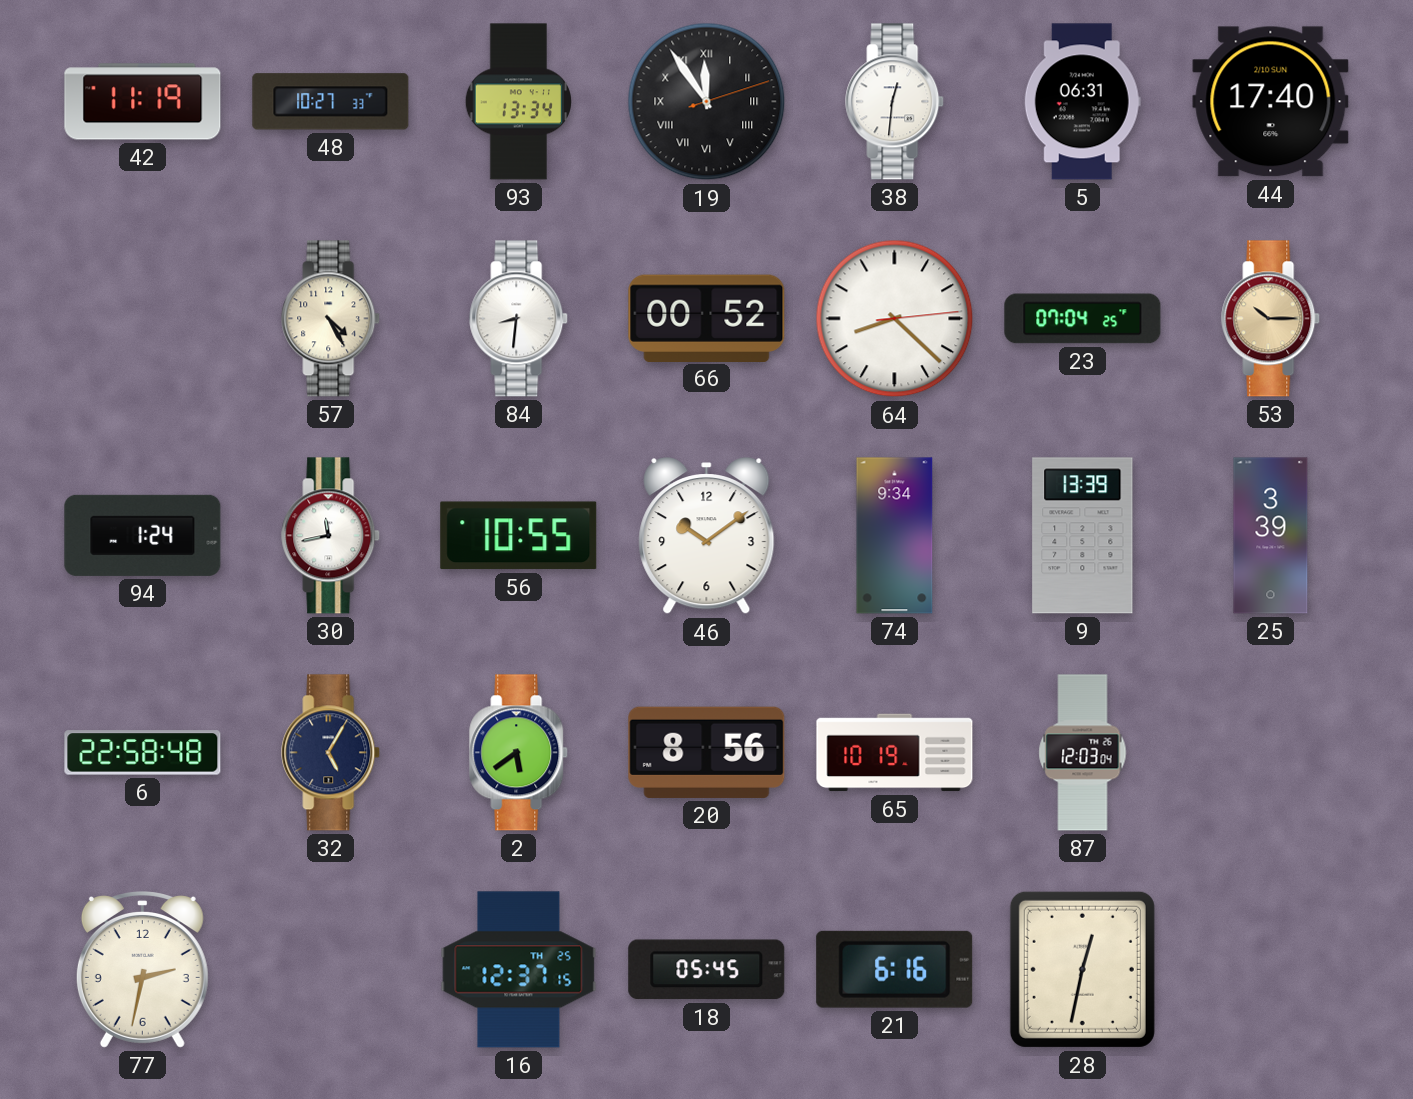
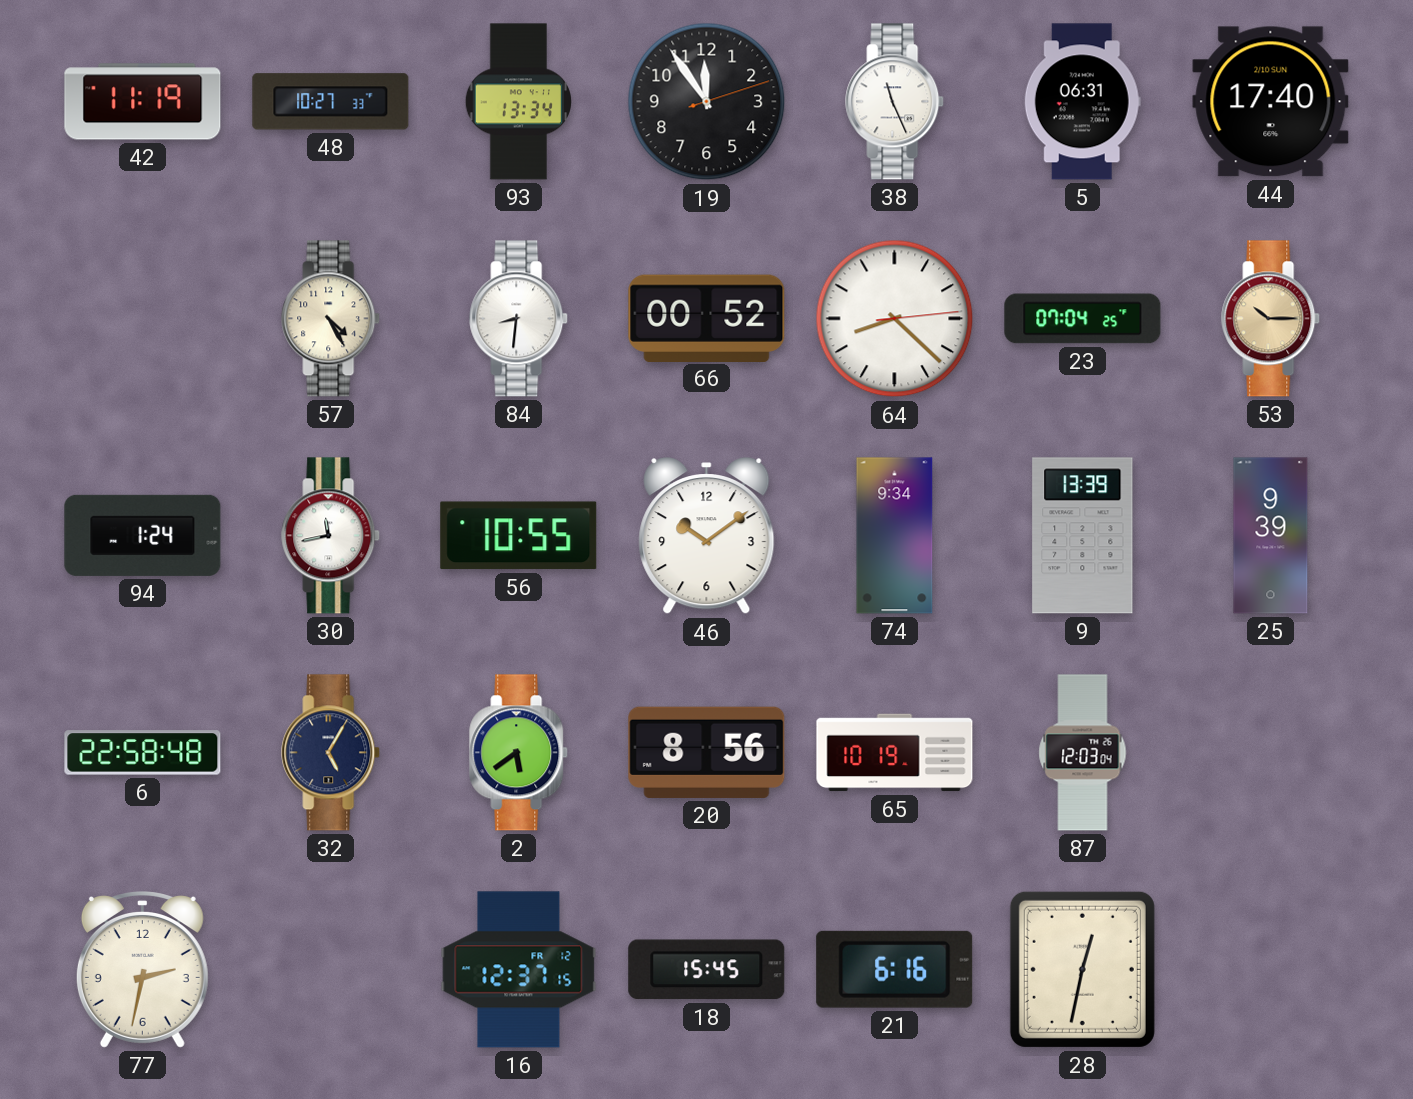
19 numerals: Roman -> Arabic
38: 12:31 -> 11:26
25: 3:39 -> 9:39
16 date: TH 25 -> FR 12
18: 05:45 -> 15:45
